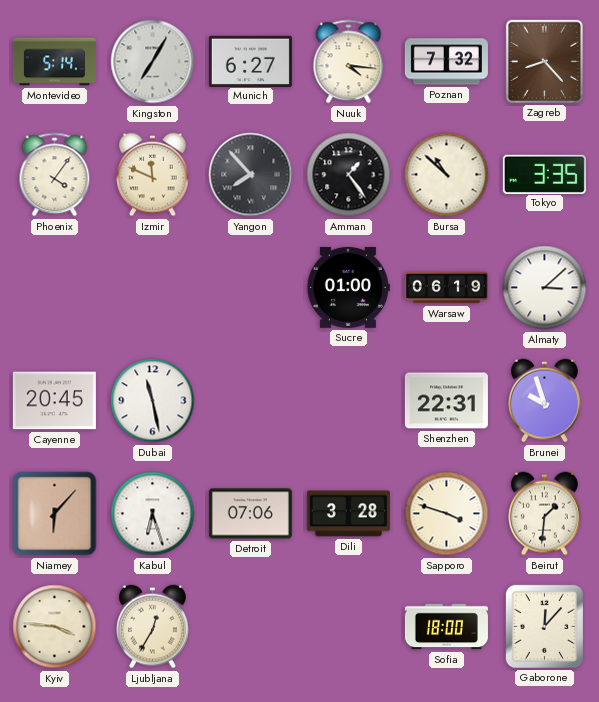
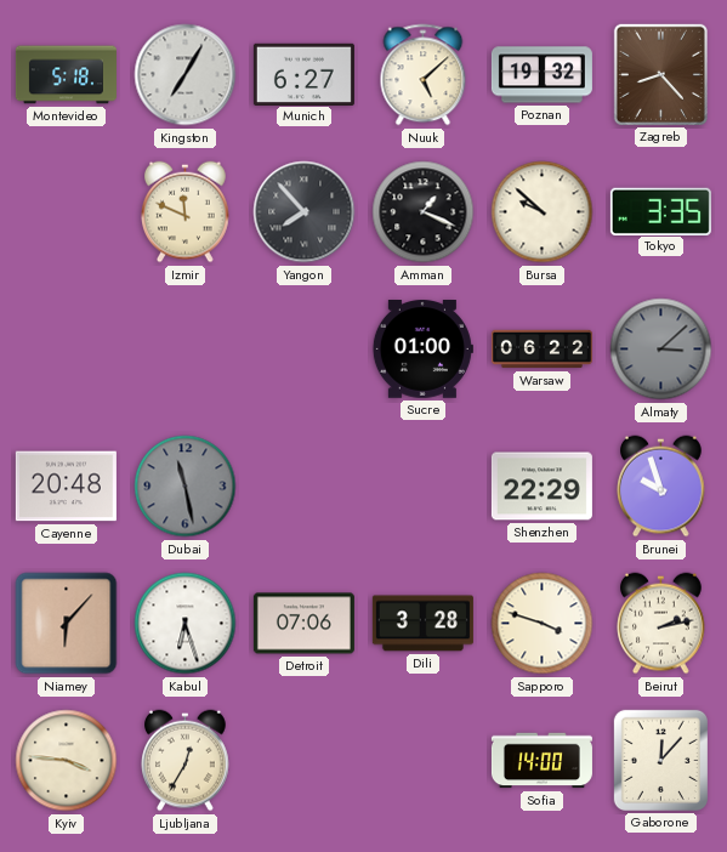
Montevideo: 5:14 -> 5:18
Nuuk: 4:16 -> 5:08
Poznan: 7:32 -> 19:32
Phoenix: 4:06 -> none
Amman: 1:24 -> 1:19
Bursa: 10:52 -> 9:52
Warsaw: 06:19 -> 06:22
Almaty dial: white -> grey
Cayenne: 20:45 -> 20:48
Dubai dial: white -> grey
Shenzhen: 22:31 -> 22:29
Beirut: 1:31 -> 2:13
Sofia: 18:00 -> 14:00
